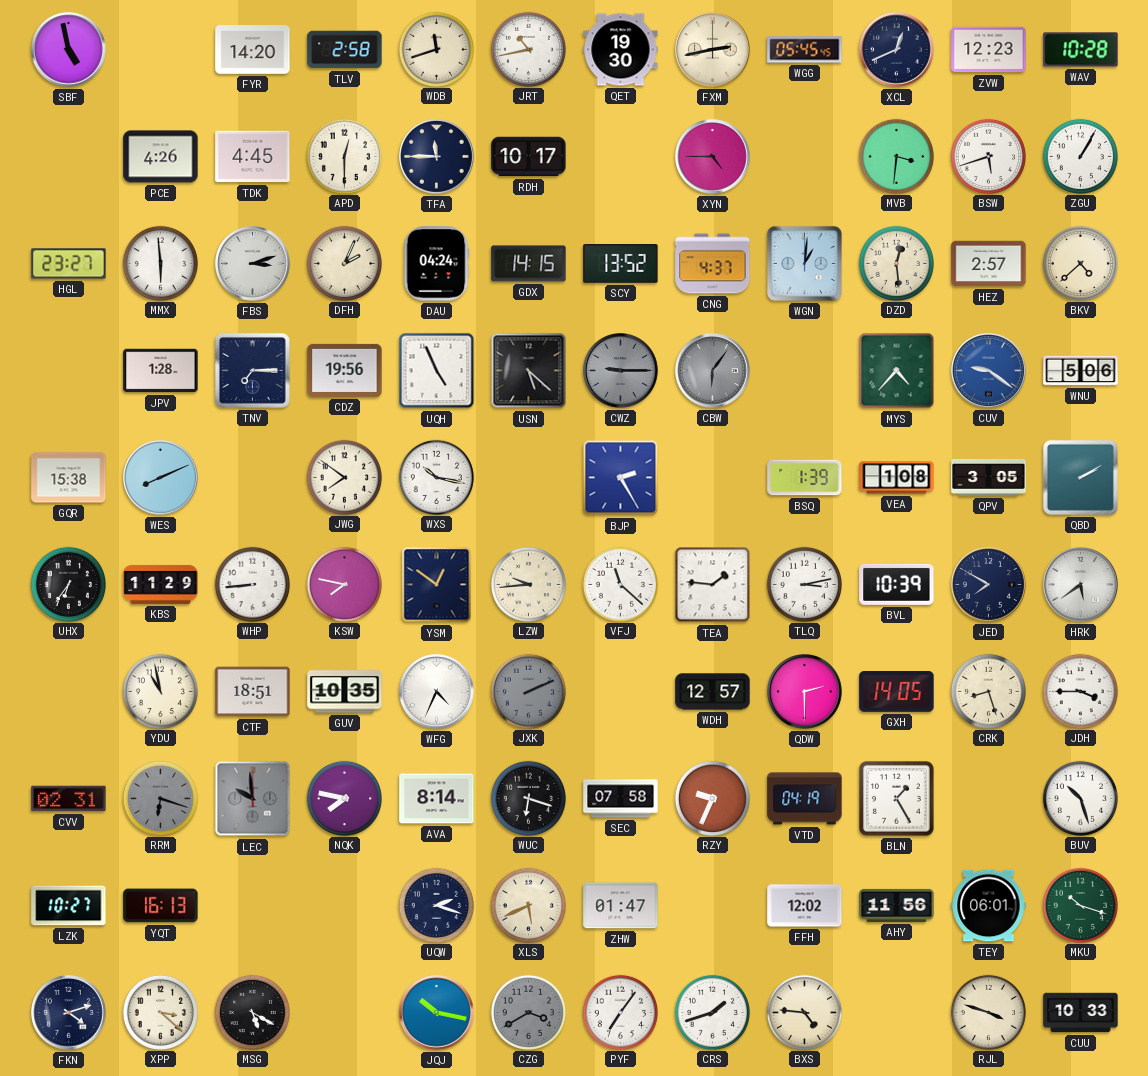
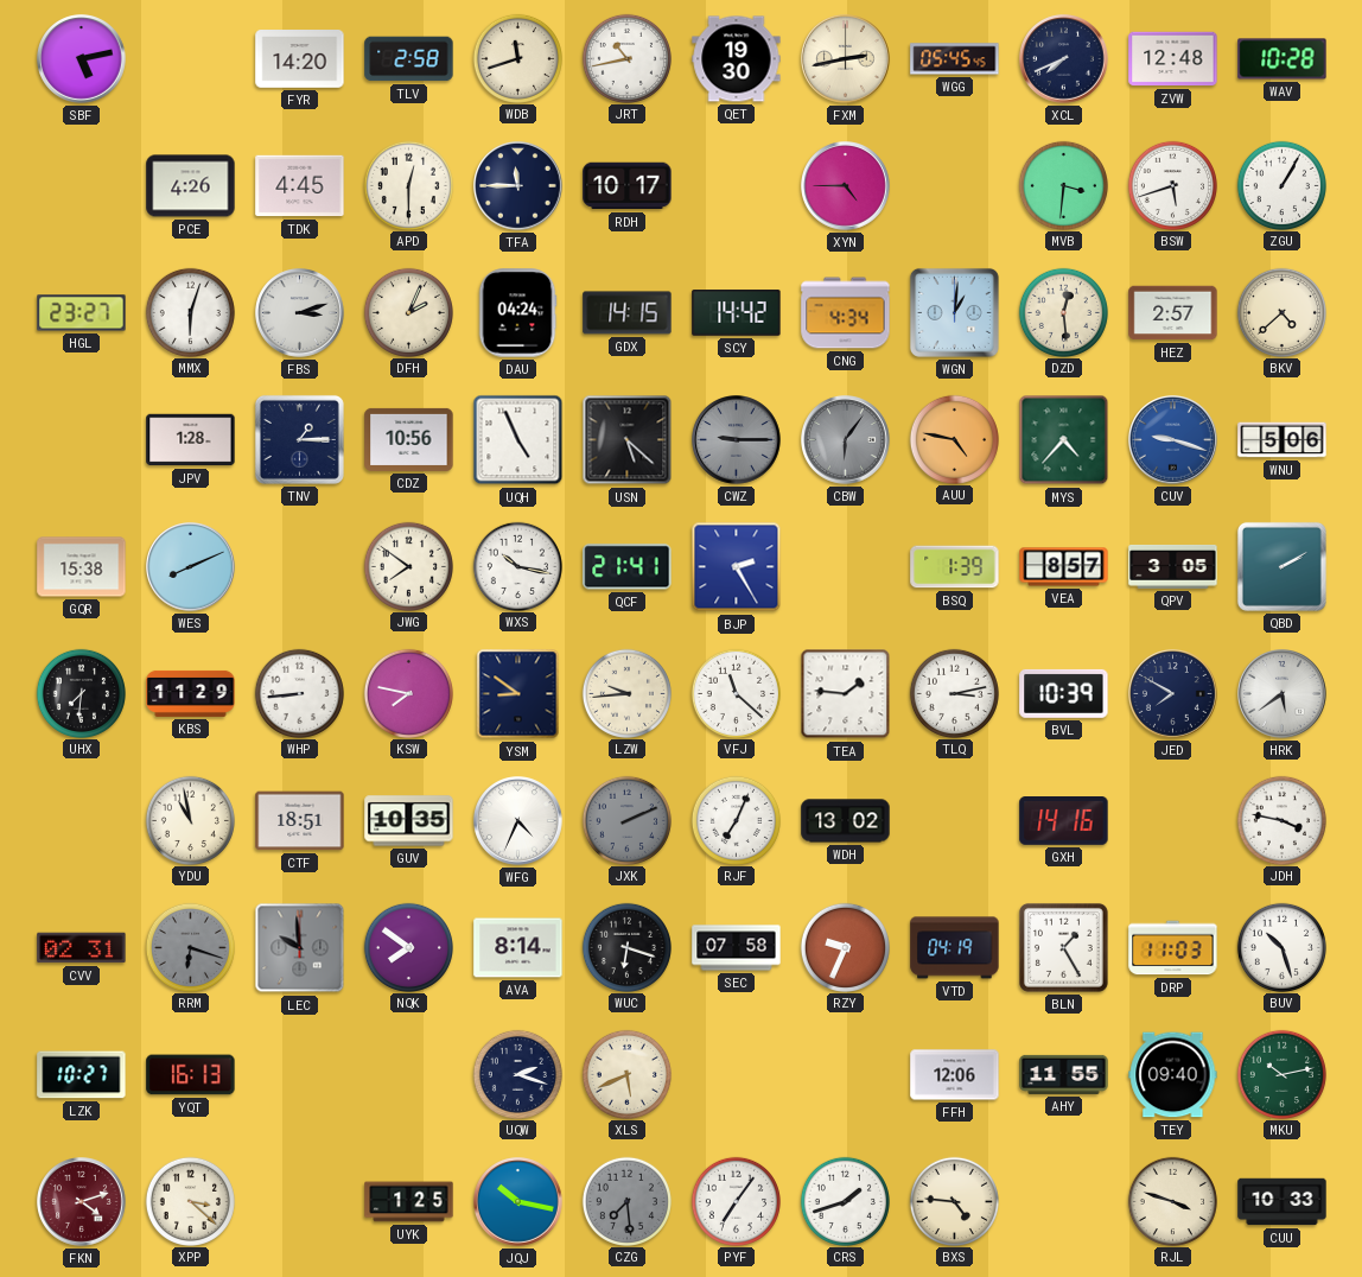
SBF: 4:58 -> 5:13
XCL: 12:41 -> 7:41
ZVW: 12:23 -> 12:48
MMX: 5:59 -> 6:03
SCY: 13:52 -> 14:42
CNG: 4:37 -> 4:34
TNV: 7:15 -> 1:15
CDZ: 19:56 -> 10:56
AUU: none -> 4:47
CUV: 9:21 -> 9:18
QCF: none -> 21:41
VEA: 1:08 -> 8:57
UHX: 6:36 -> 7:31
YSM: 12:51 -> 8:51
RJF: none -> 7:04
WDH: 12:57 -> 13:02
QDW: 2:30 -> none
GXH: 14:05 -> 14:16
CRK: 8:27 -> none
JDH: 3:45 -> 3:47
NQK: 7:47 -> 7:51
DRP: none -> 11:03
ZHW: 01:47 -> none
FFH: 12:02 -> 12:06
AHY: 11:56 -> 11:55
TEY: 06:01 -> 09:40
MKU: 10:18 -> 10:13
FKN dial: navy -> burgundy
MSG: 5:20 -> none
UYK: none -> 1:25
CZG: 3:40 -> 7:29
